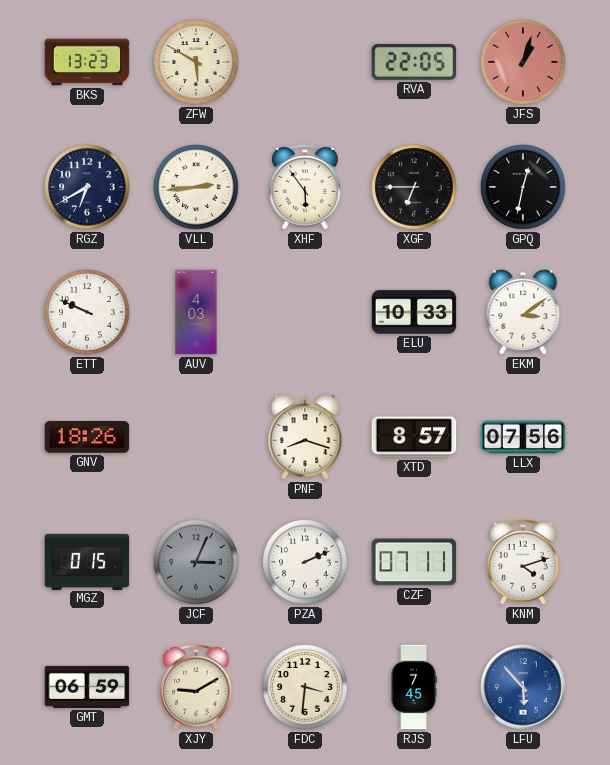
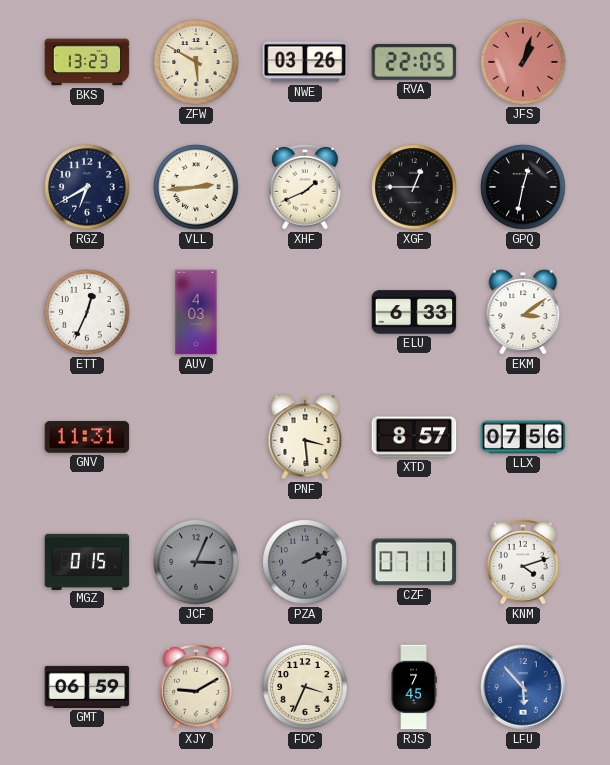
NWE: none -> 03:26
XHF: 5:54 -> 1:41
XGF: 6:45 -> 12:45
ETT: 9:49 -> 12:34
ELU: 10:33 -> 6:33
GNV: 18:26 -> 11:31
PNF: 8:18 -> 3:29
PZA dial: white -> grey
FDC: 3:31 -> 3:34
